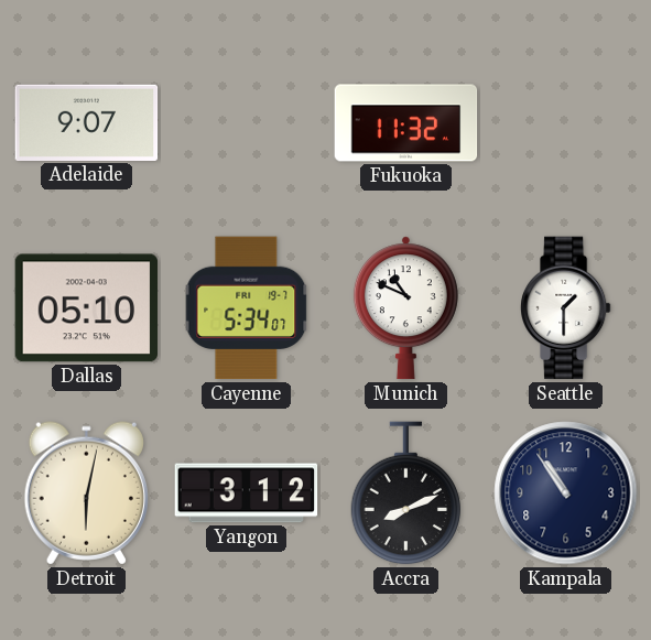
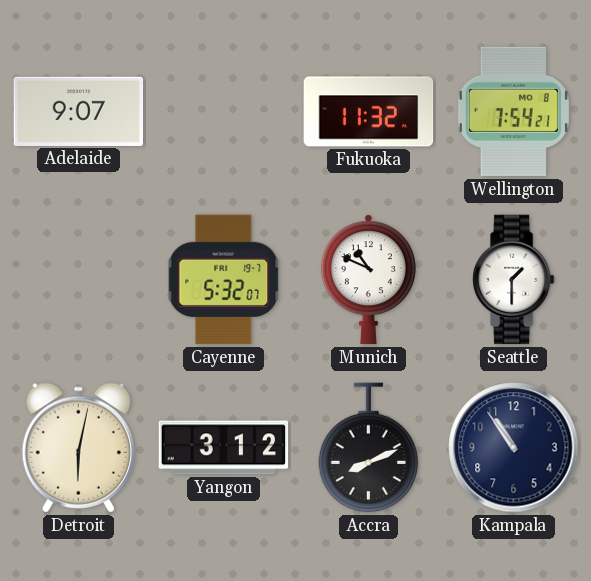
Wellington: none -> 7:54
Dallas: 05:10 -> none
Cayenne: 5:34 -> 5:32
